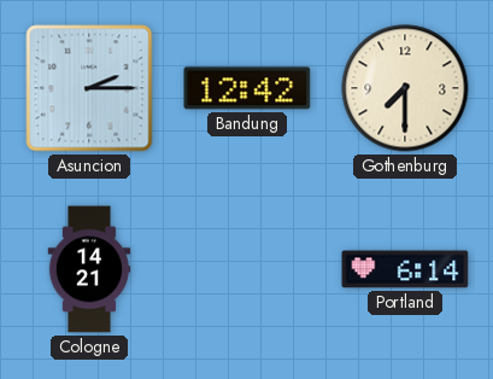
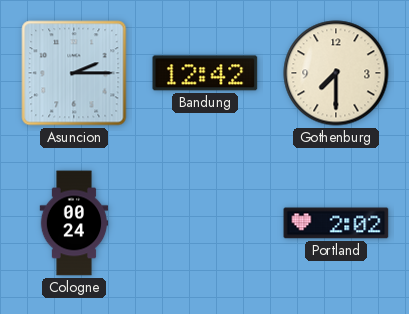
Cologne: 14:21 -> 00:24
Portland: 6:14 -> 2:02
